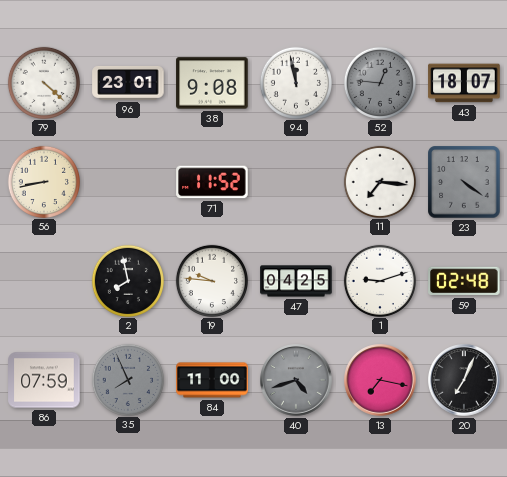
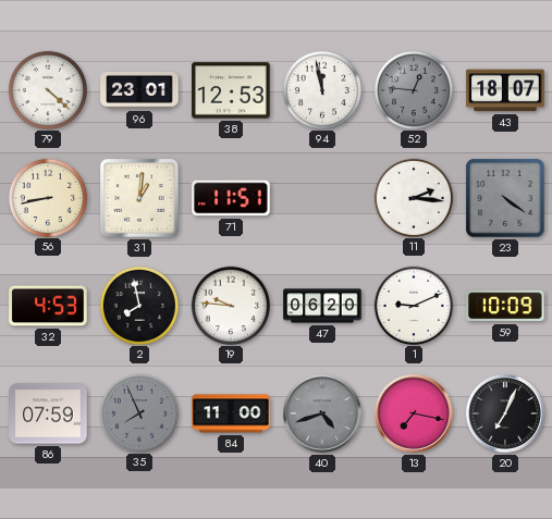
38: 9:08 -> 12:53
31: none -> 1:01
71: 11:52 -> 11:51
11: 7:16 -> 2:16
32: none -> 4:53
47: 04:25 -> 06:20
1: 9:12 -> 9:11
59: 02:48 -> 10:09
